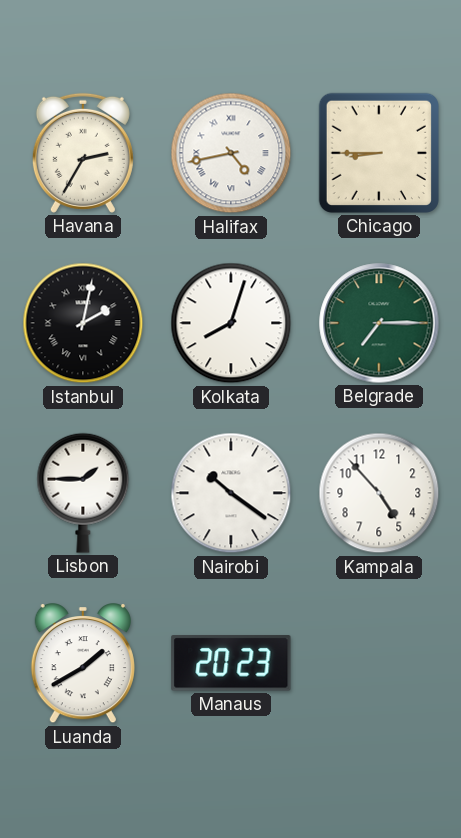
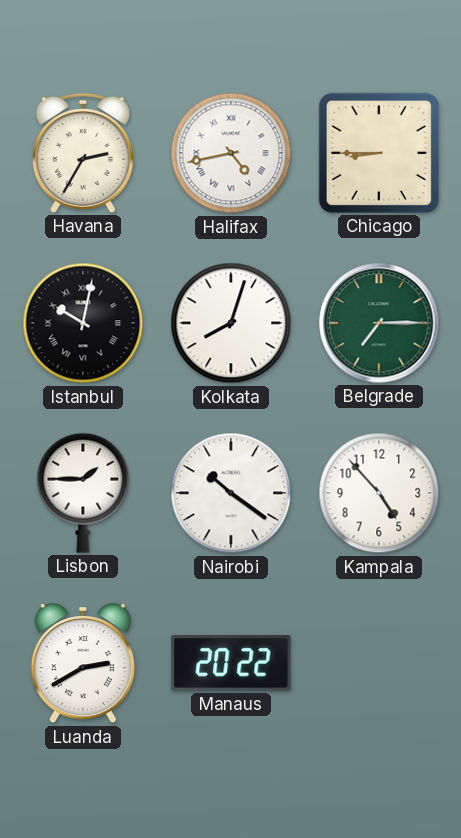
Istanbul: 2:02 -> 10:02
Luanda: 1:40 -> 2:40
Manaus: 20:23 -> 20:22
